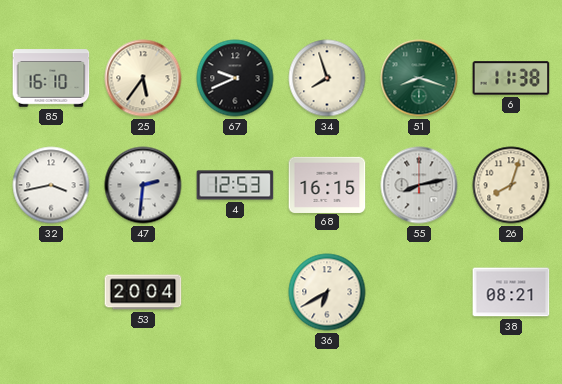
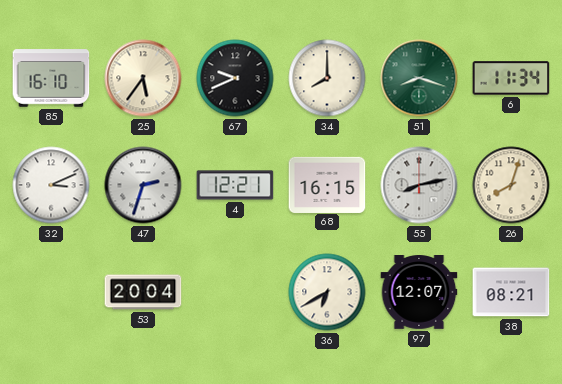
34: 7:57 -> 8:00
6: 11:38 -> 11:34
32: 3:43 -> 3:11
47: 2:31 -> 2:33
4: 12:53 -> 12:21
97: none -> 12:07
